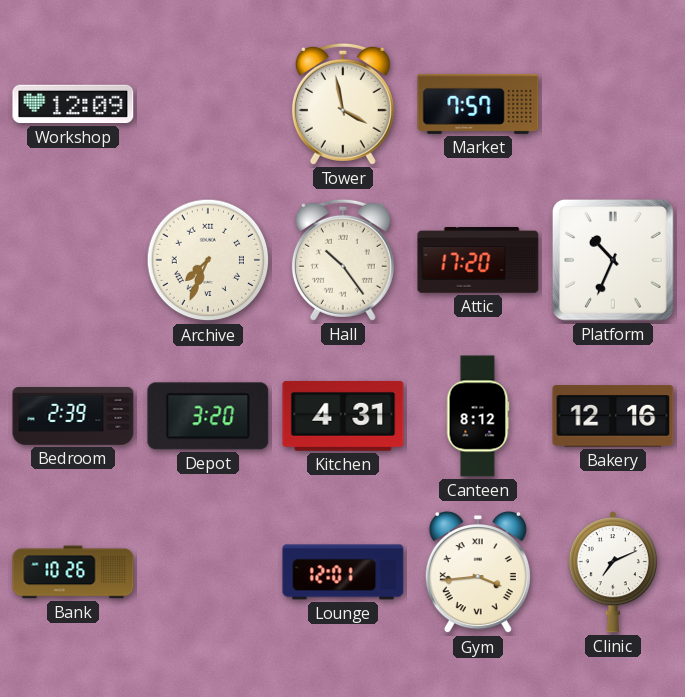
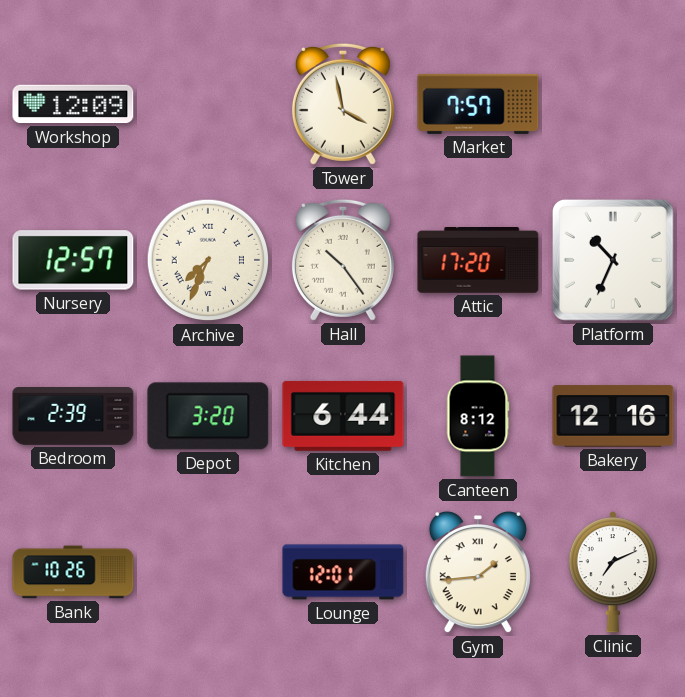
Nursery: none -> 12:57
Kitchen: 4:31 -> 6:44
Gym: 3:44 -> 1:44
